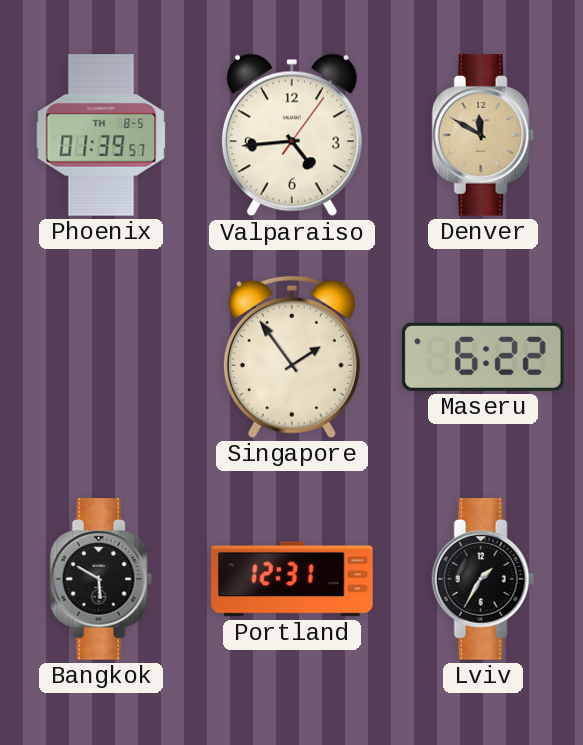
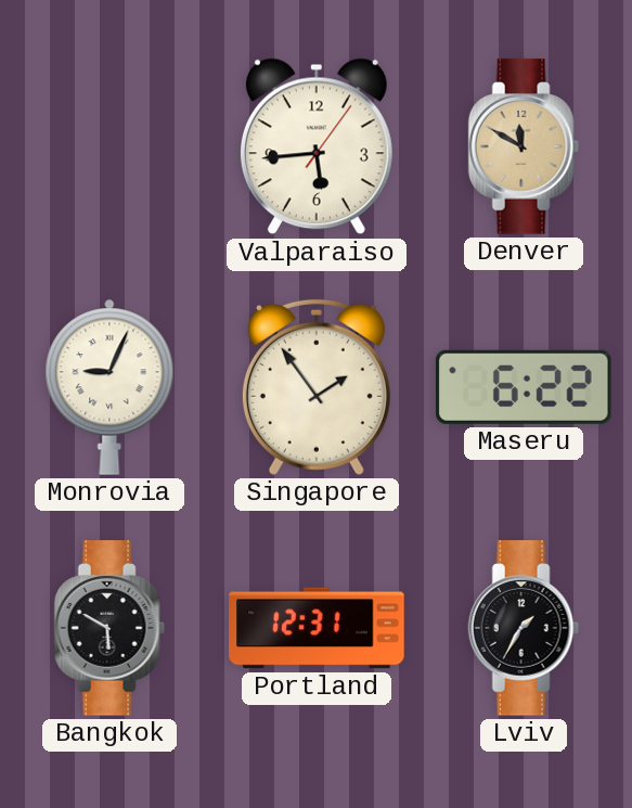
Phoenix: 01:39 -> none
Valparaiso: 4:44 -> 5:44
Monrovia: none -> 9:04
